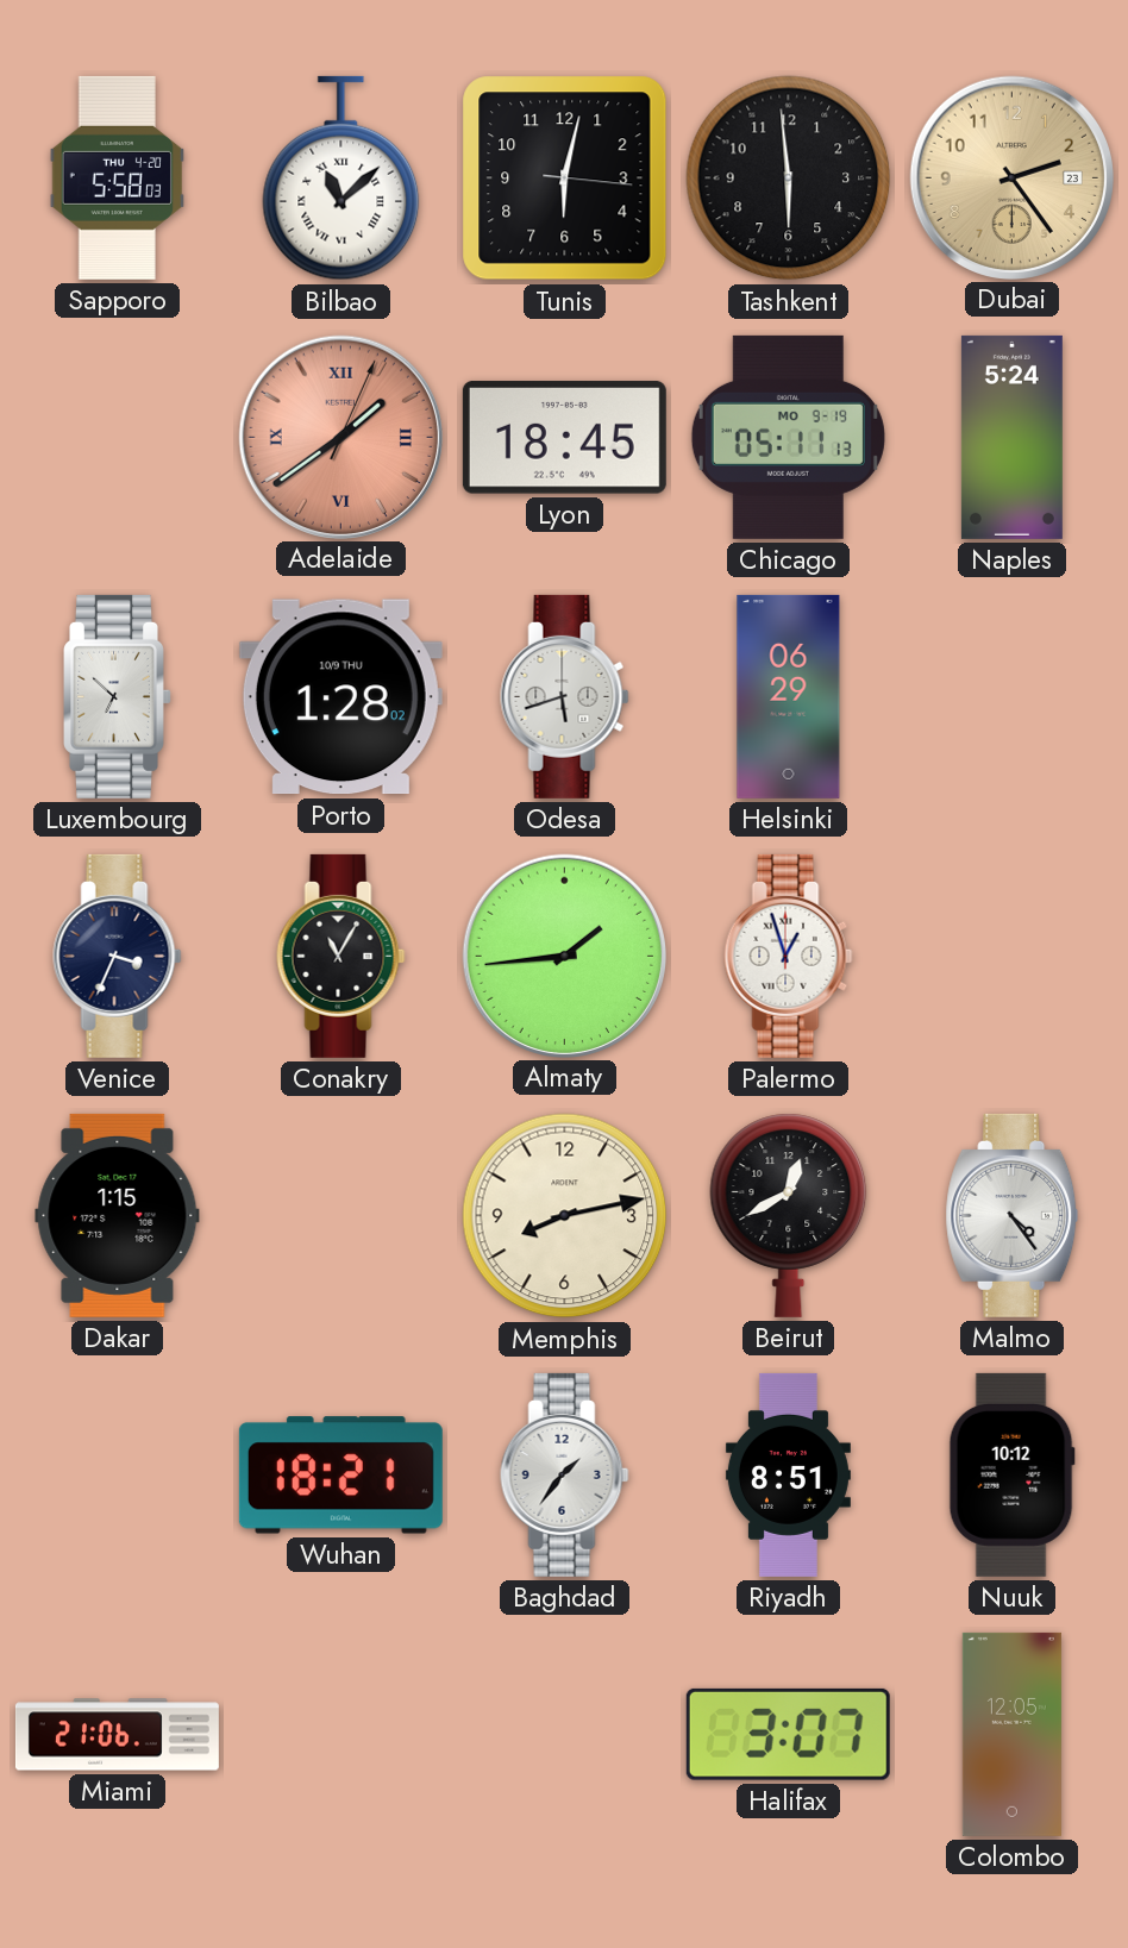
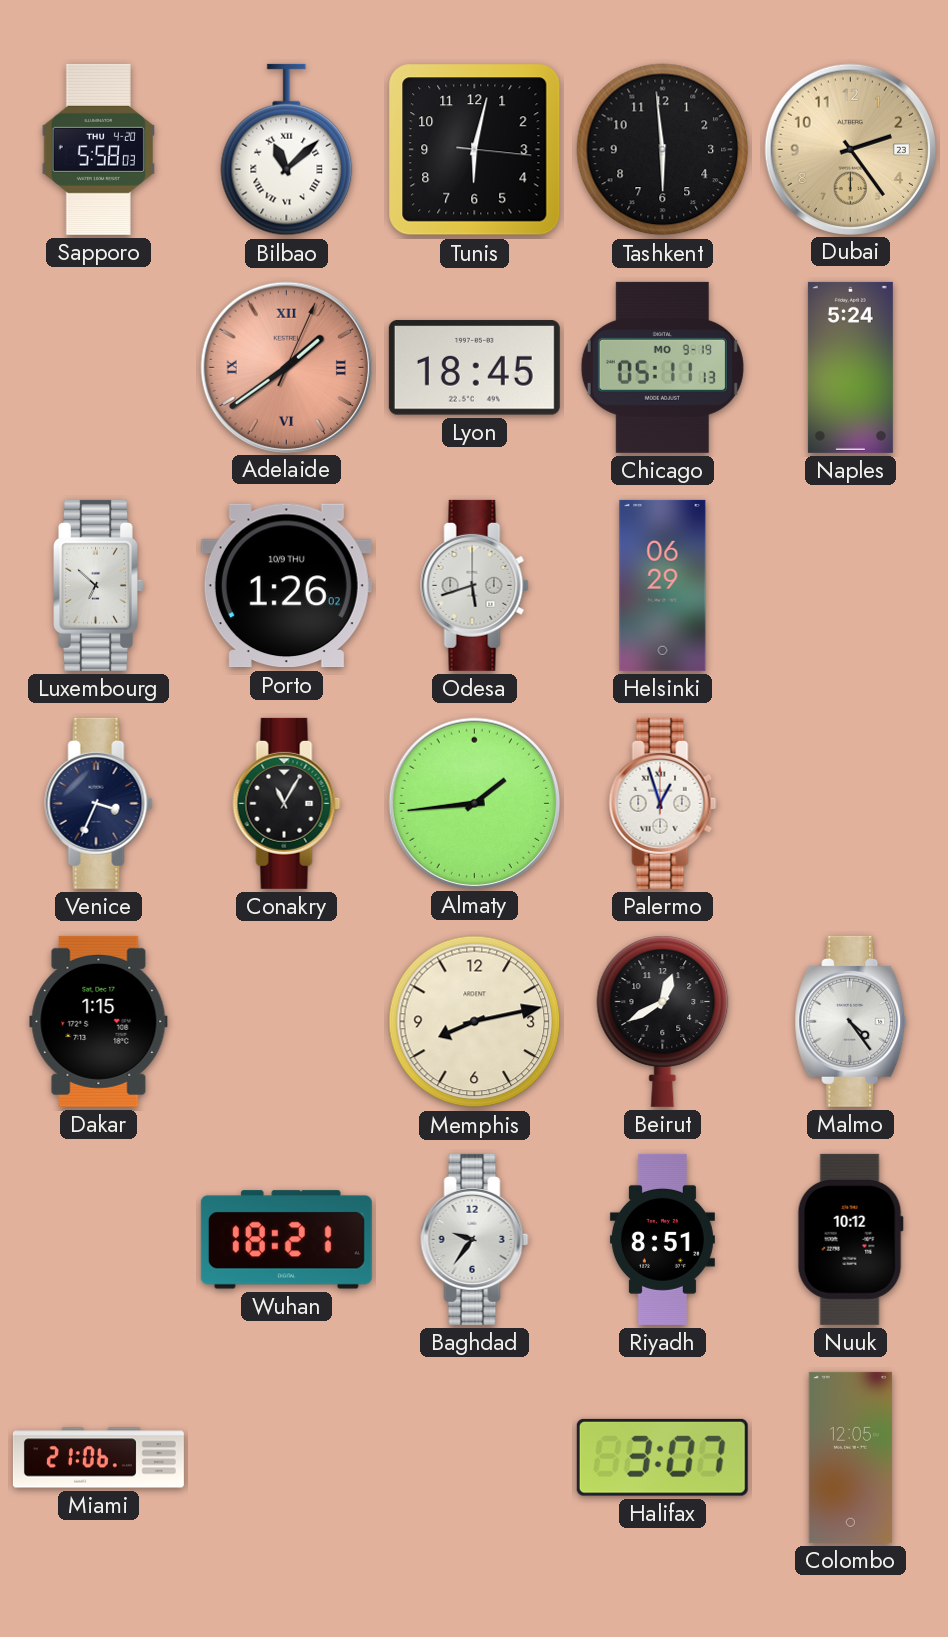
Porto: 1:28 -> 1:26
Baghdad: 1:36 -> 9:36
